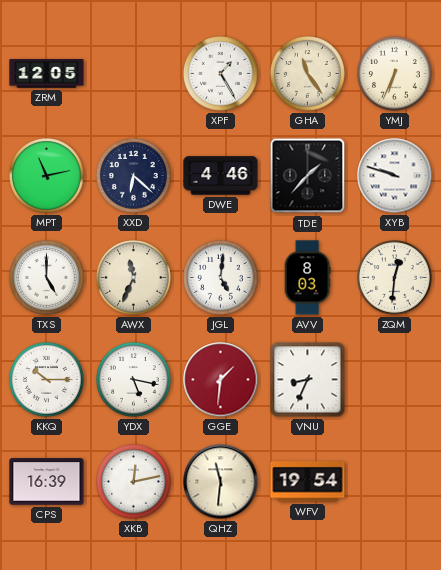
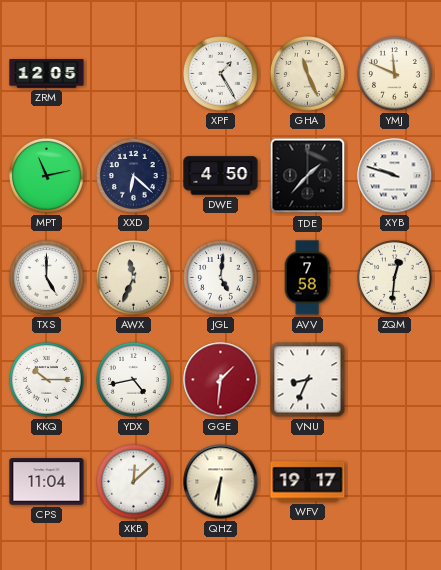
GHA: 11:24 -> 11:26
YMJ: 6:34 -> 11:49
DWE: 4:46 -> 4:50
AVV: 8:03 -> 7:58
YDX: 5:17 -> 4:43
CPS: 16:39 -> 11:04
XKB: 12:13 -> 12:08
QHZ: 11:31 -> 6:31
WFV: 19:54 -> 19:17
